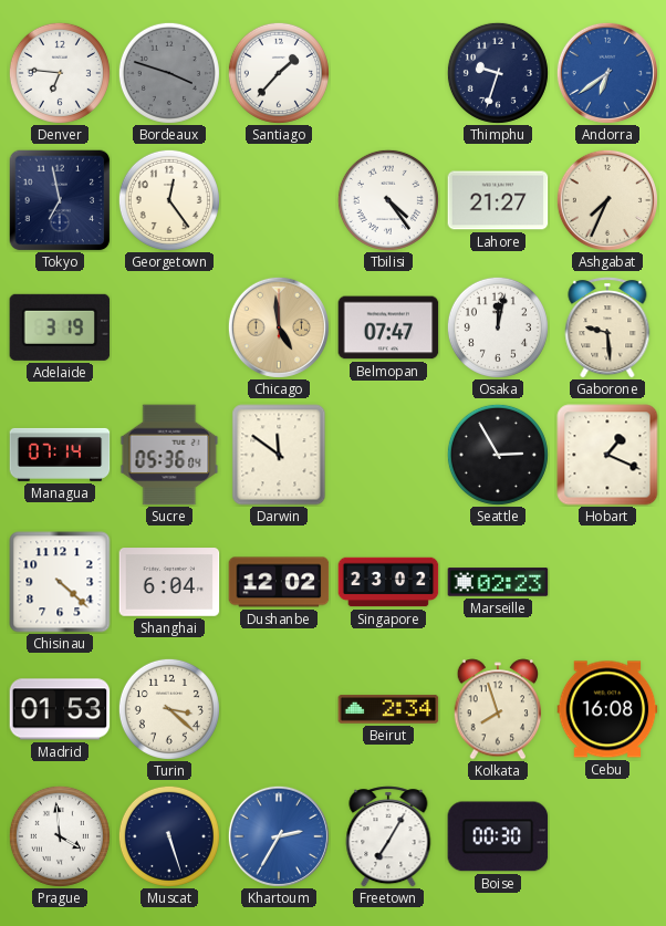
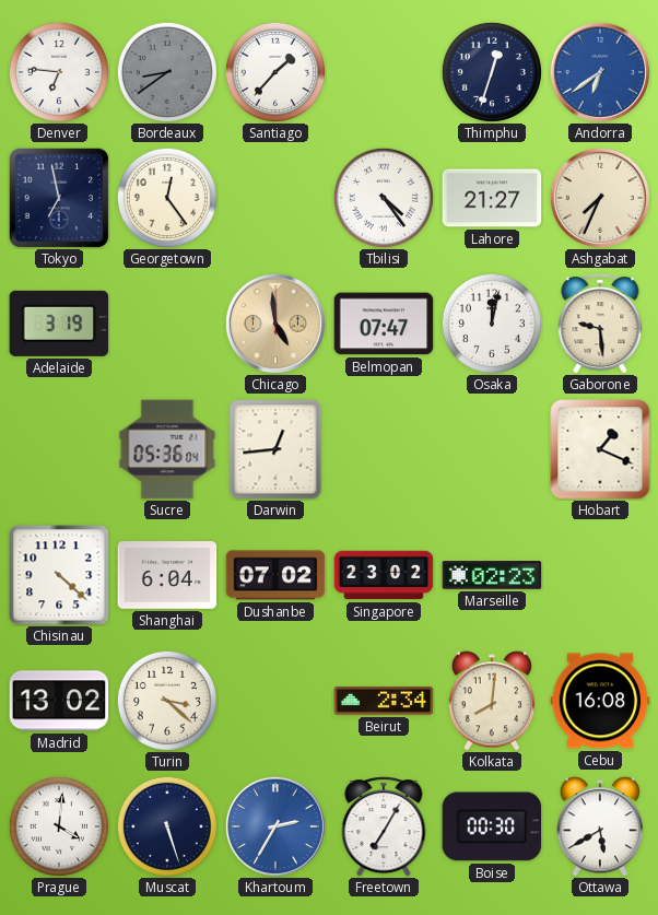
Bordeaux: 3:48 -> 8:39
Thimphu: 9:33 -> 12:33
Managua: 07:14 -> none
Darwin: 11:51 -> 12:44
Seattle: 2:55 -> none
Dushanbe: 12:02 -> 07:02
Madrid: 01:53 -> 13:02
Kolkata: 7:57 -> 8:01
Prague: 3:59 -> 4:01
Ottawa: none -> 5:40
